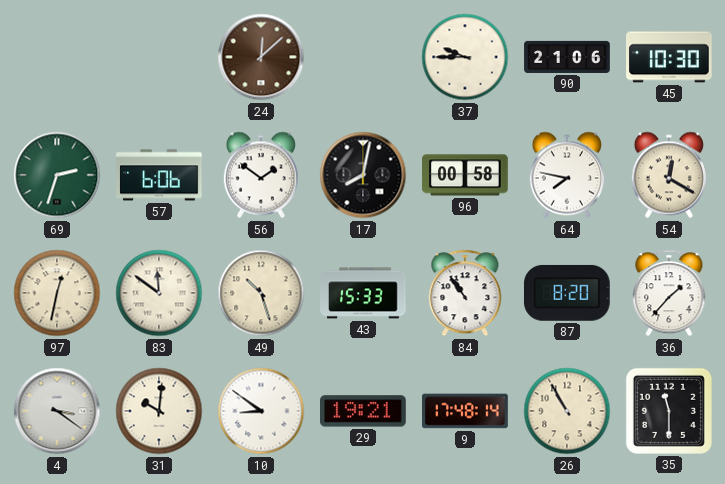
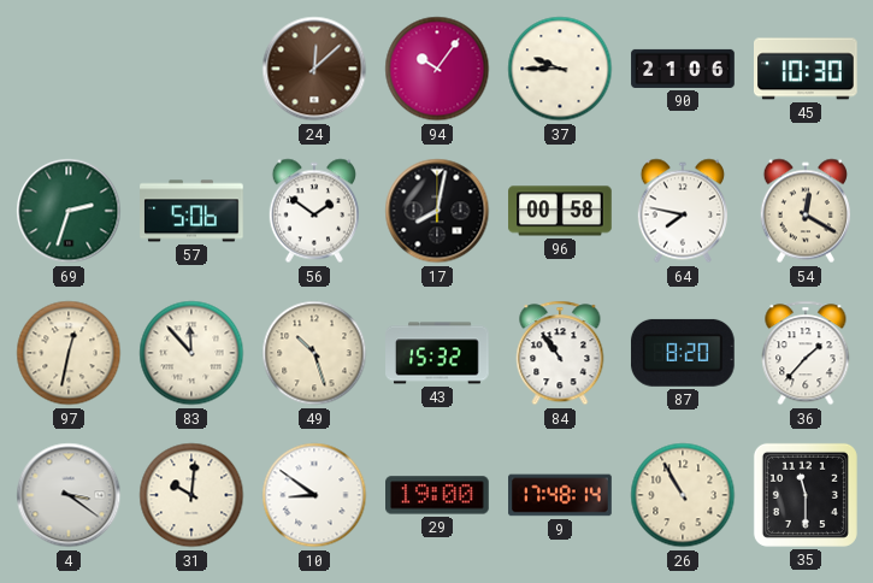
94: none -> 10:06
57: 6:06 -> 5:06
83: 11:51 -> 11:53
43: 15:33 -> 15:32
29: 19:21 -> 19:00
